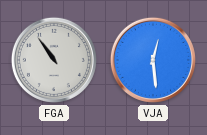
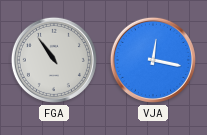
VJA: 12:29 -> 12:17
